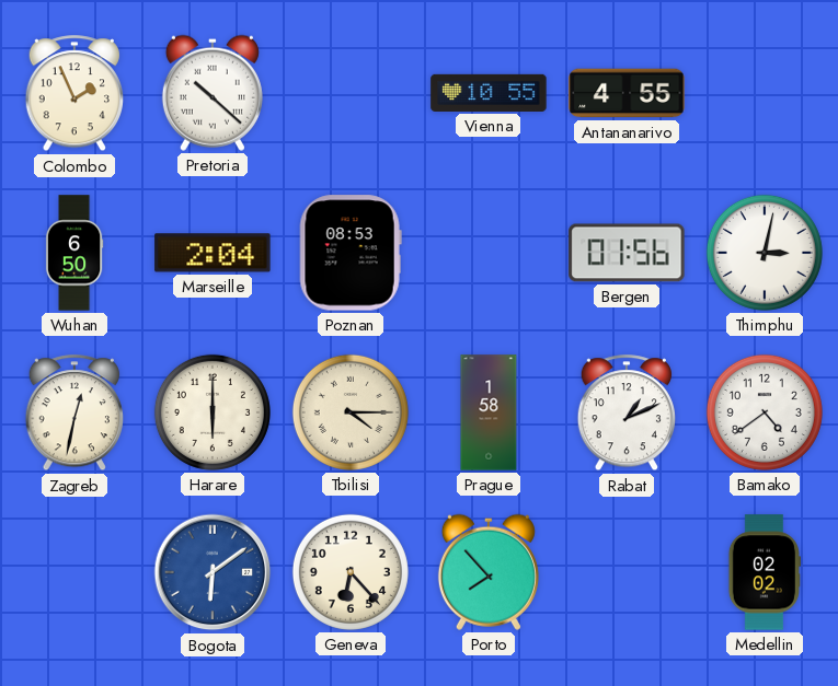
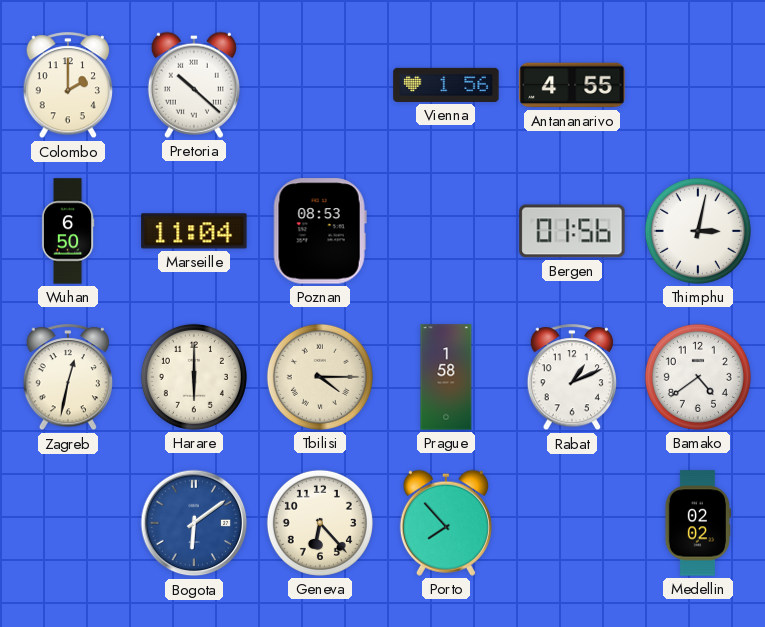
Colombo: 1:56 -> 2:00
Vienna: 10:55 -> 1:56
Marseille: 2:04 -> 11:04
